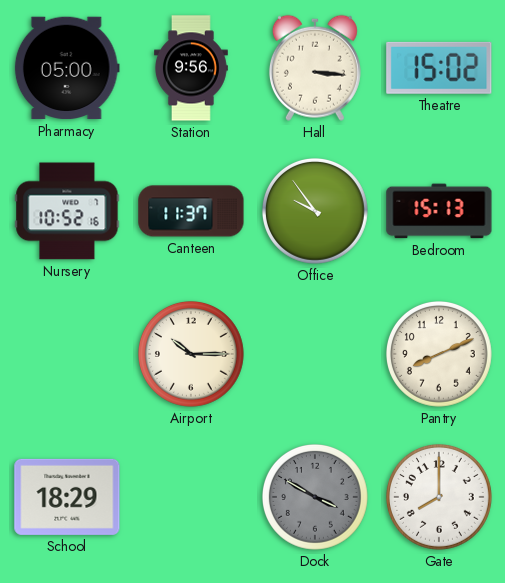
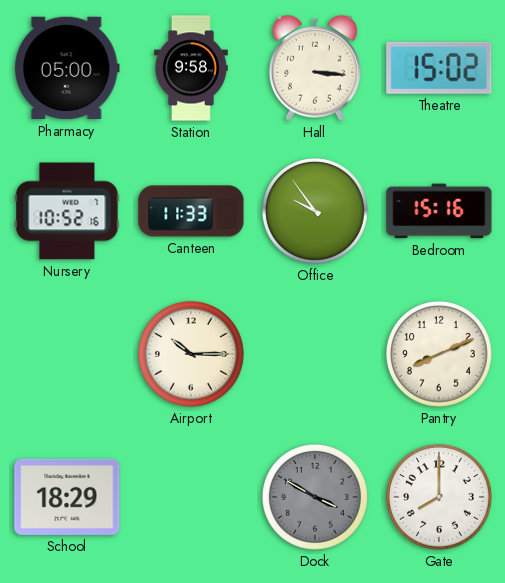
Station: 9:56 -> 9:58
Canteen: 11:37 -> 11:33
Bedroom: 15:13 -> 15:16
